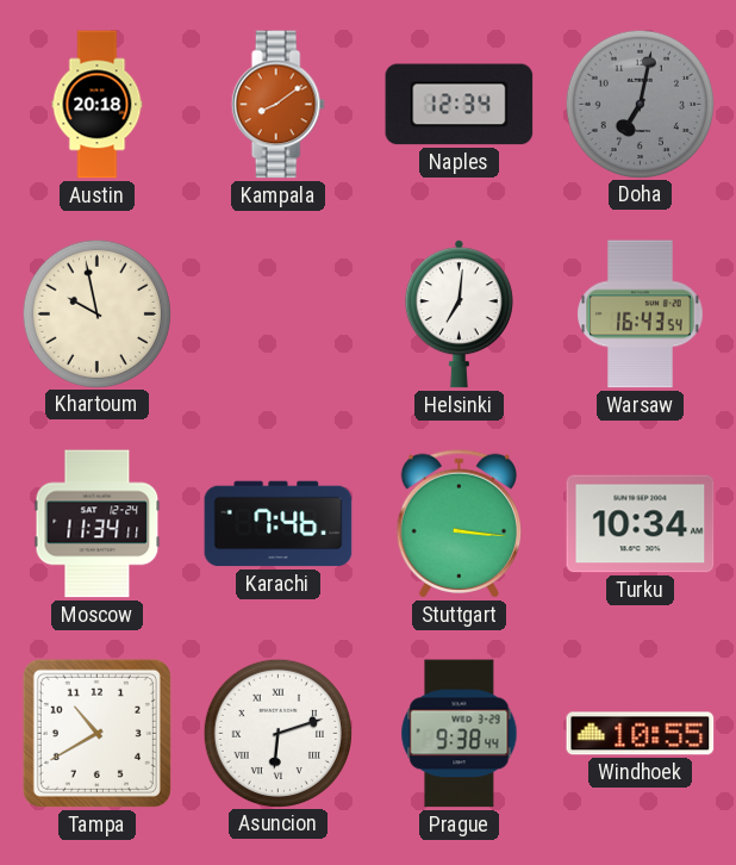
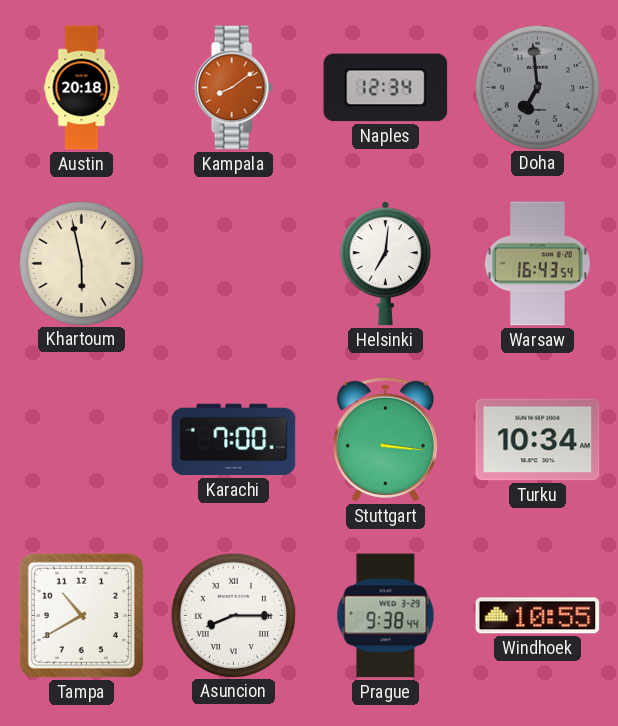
Doha: 7:02 -> 6:59
Khartoum: 9:58 -> 5:58
Moscow: 11:34 -> none
Karachi: 7:46 -> 7:00
Asuncion: 6:12 -> 8:15
